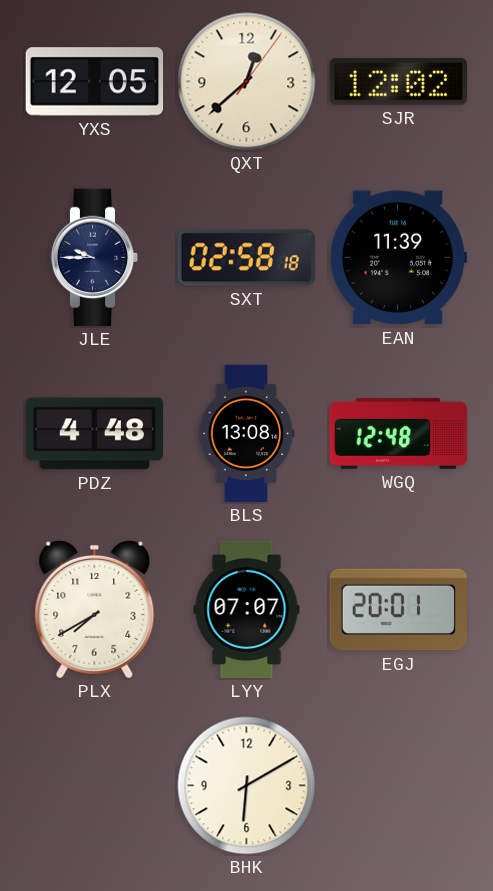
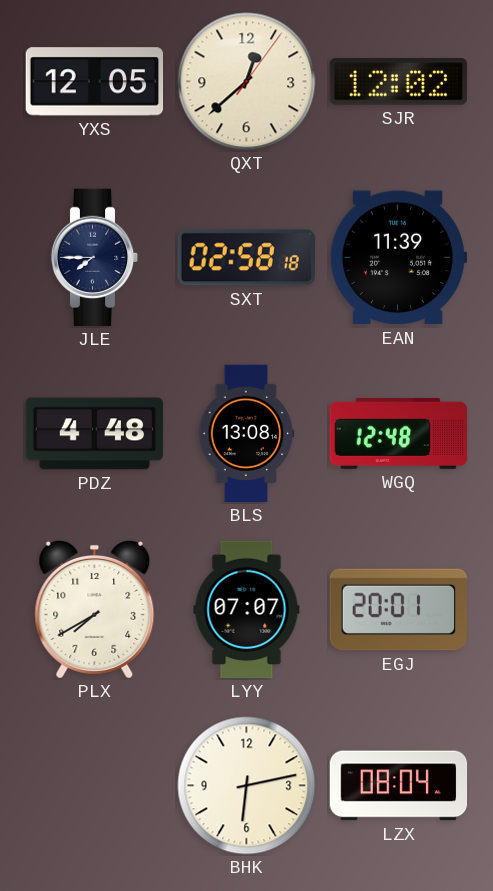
JLE: 9:45 -> 7:45
BHK: 6:10 -> 6:13
LZX: none -> 08:04
